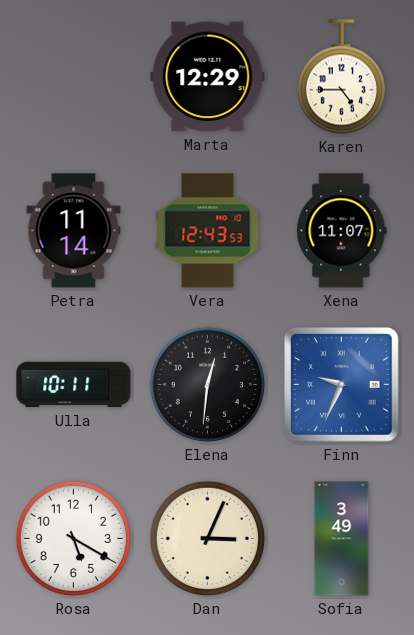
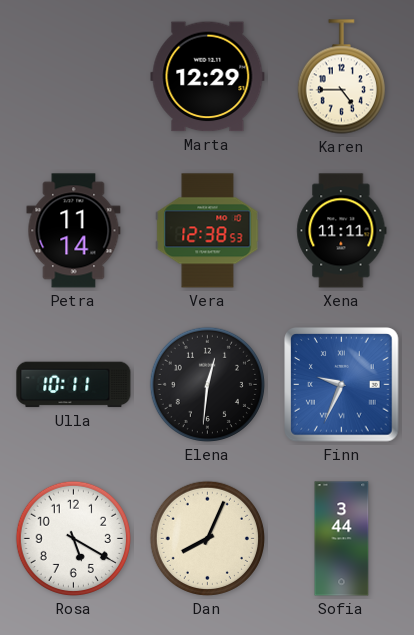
Vera: 12:43 -> 12:38
Xena: 11:07 -> 11:11
Dan: 3:04 -> 8:04
Sofia: 3:49 -> 3:44
